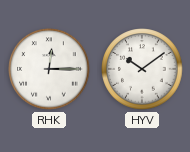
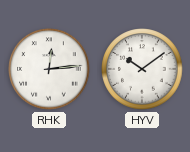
RHK: 12:15 -> 12:14
